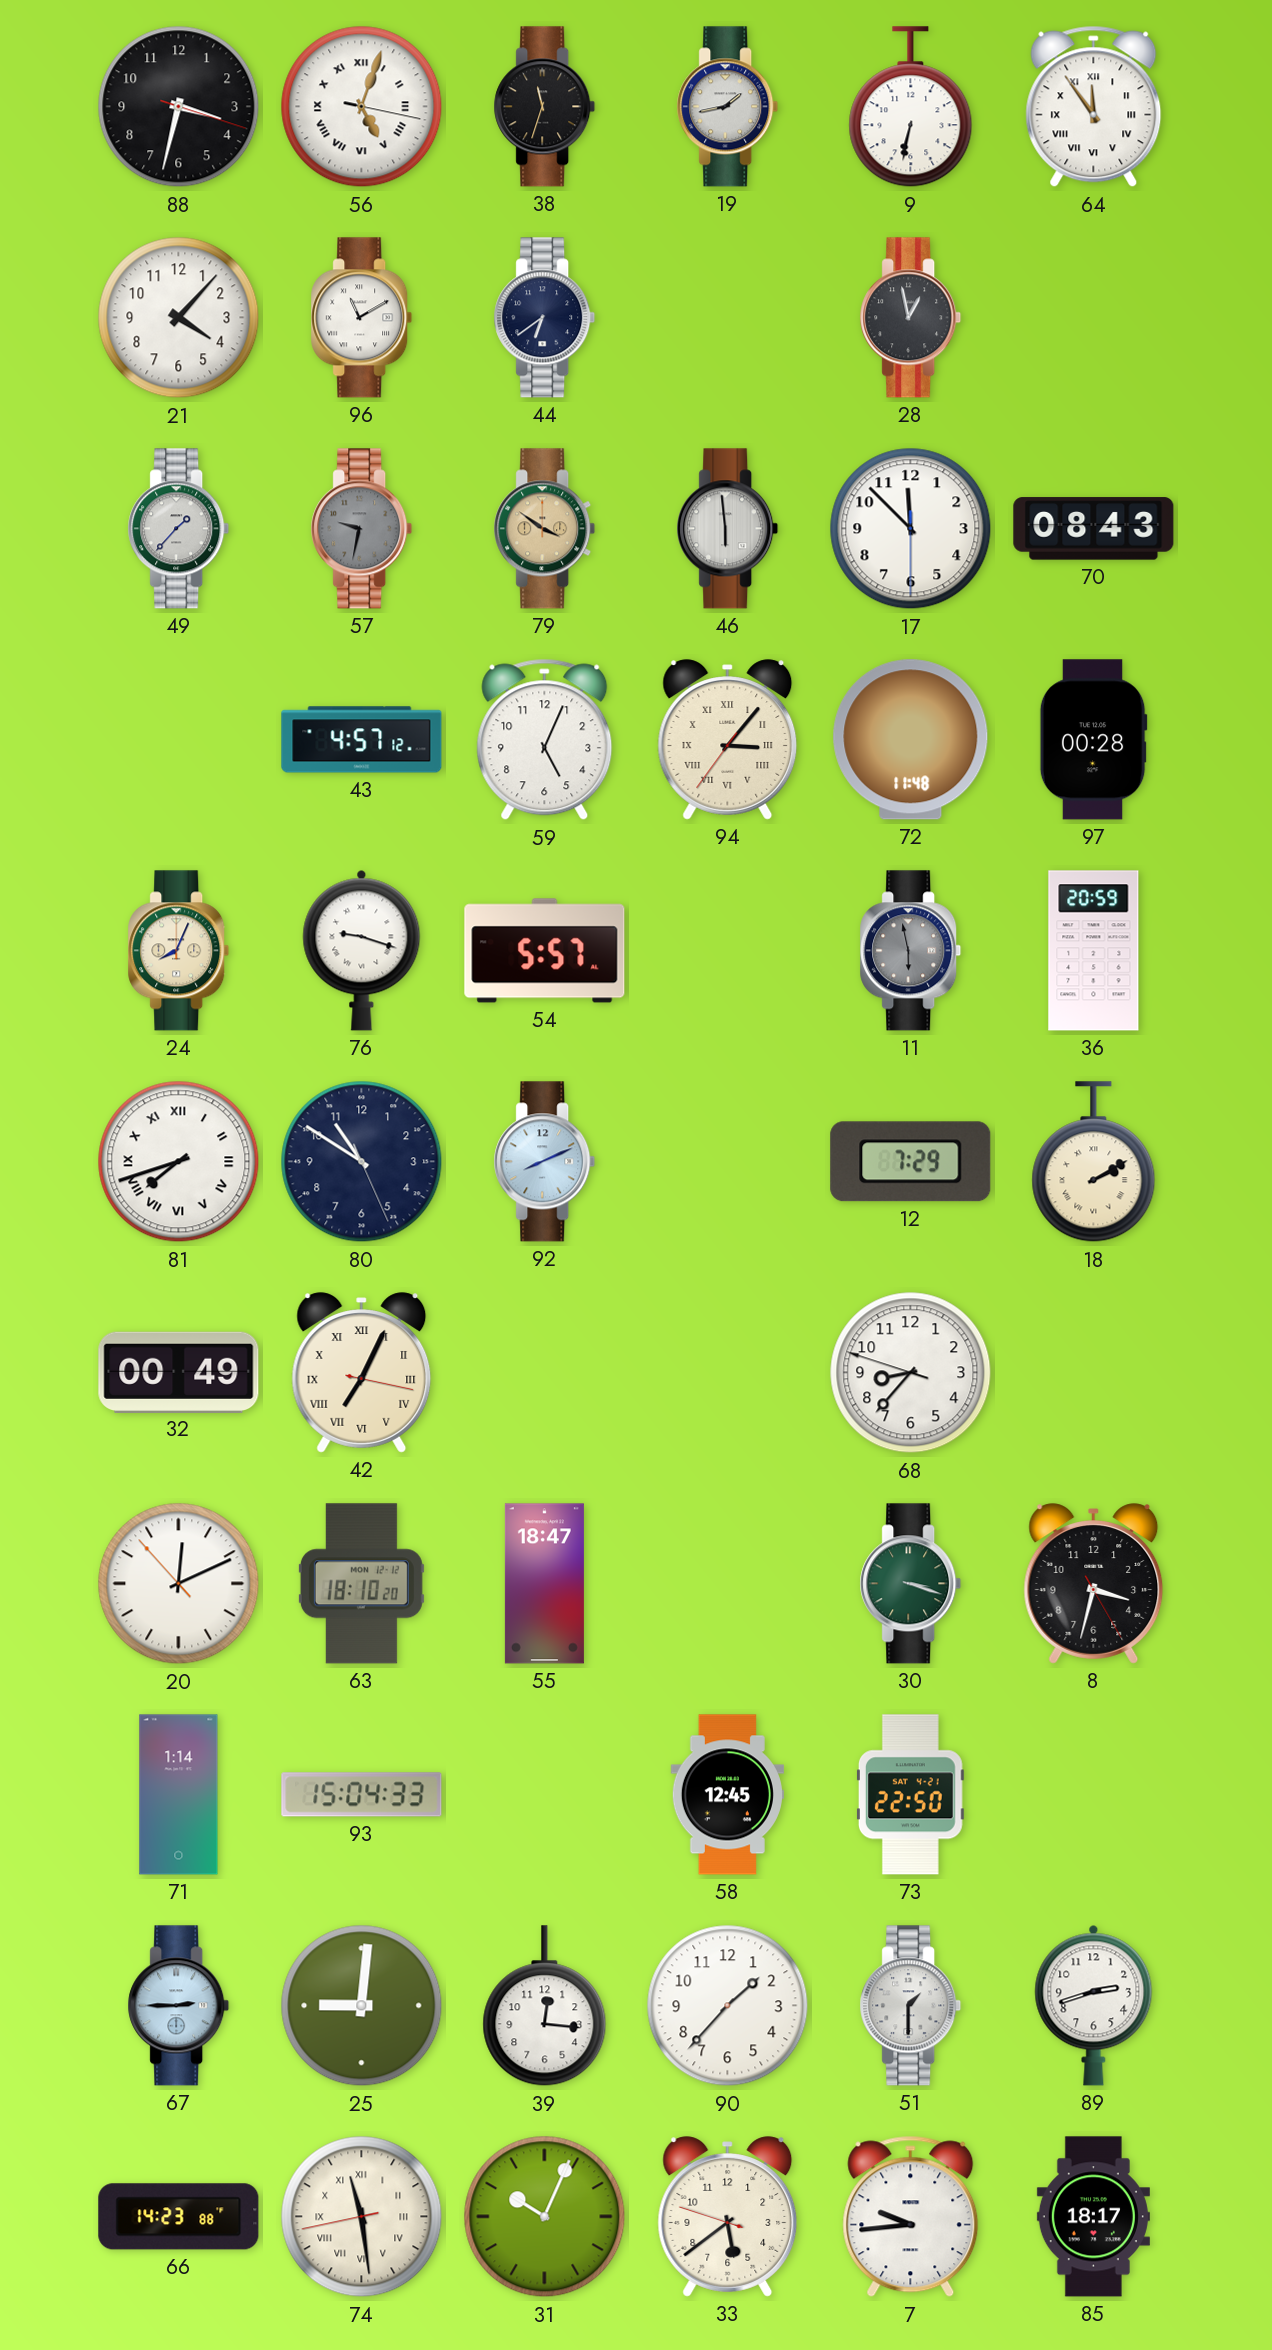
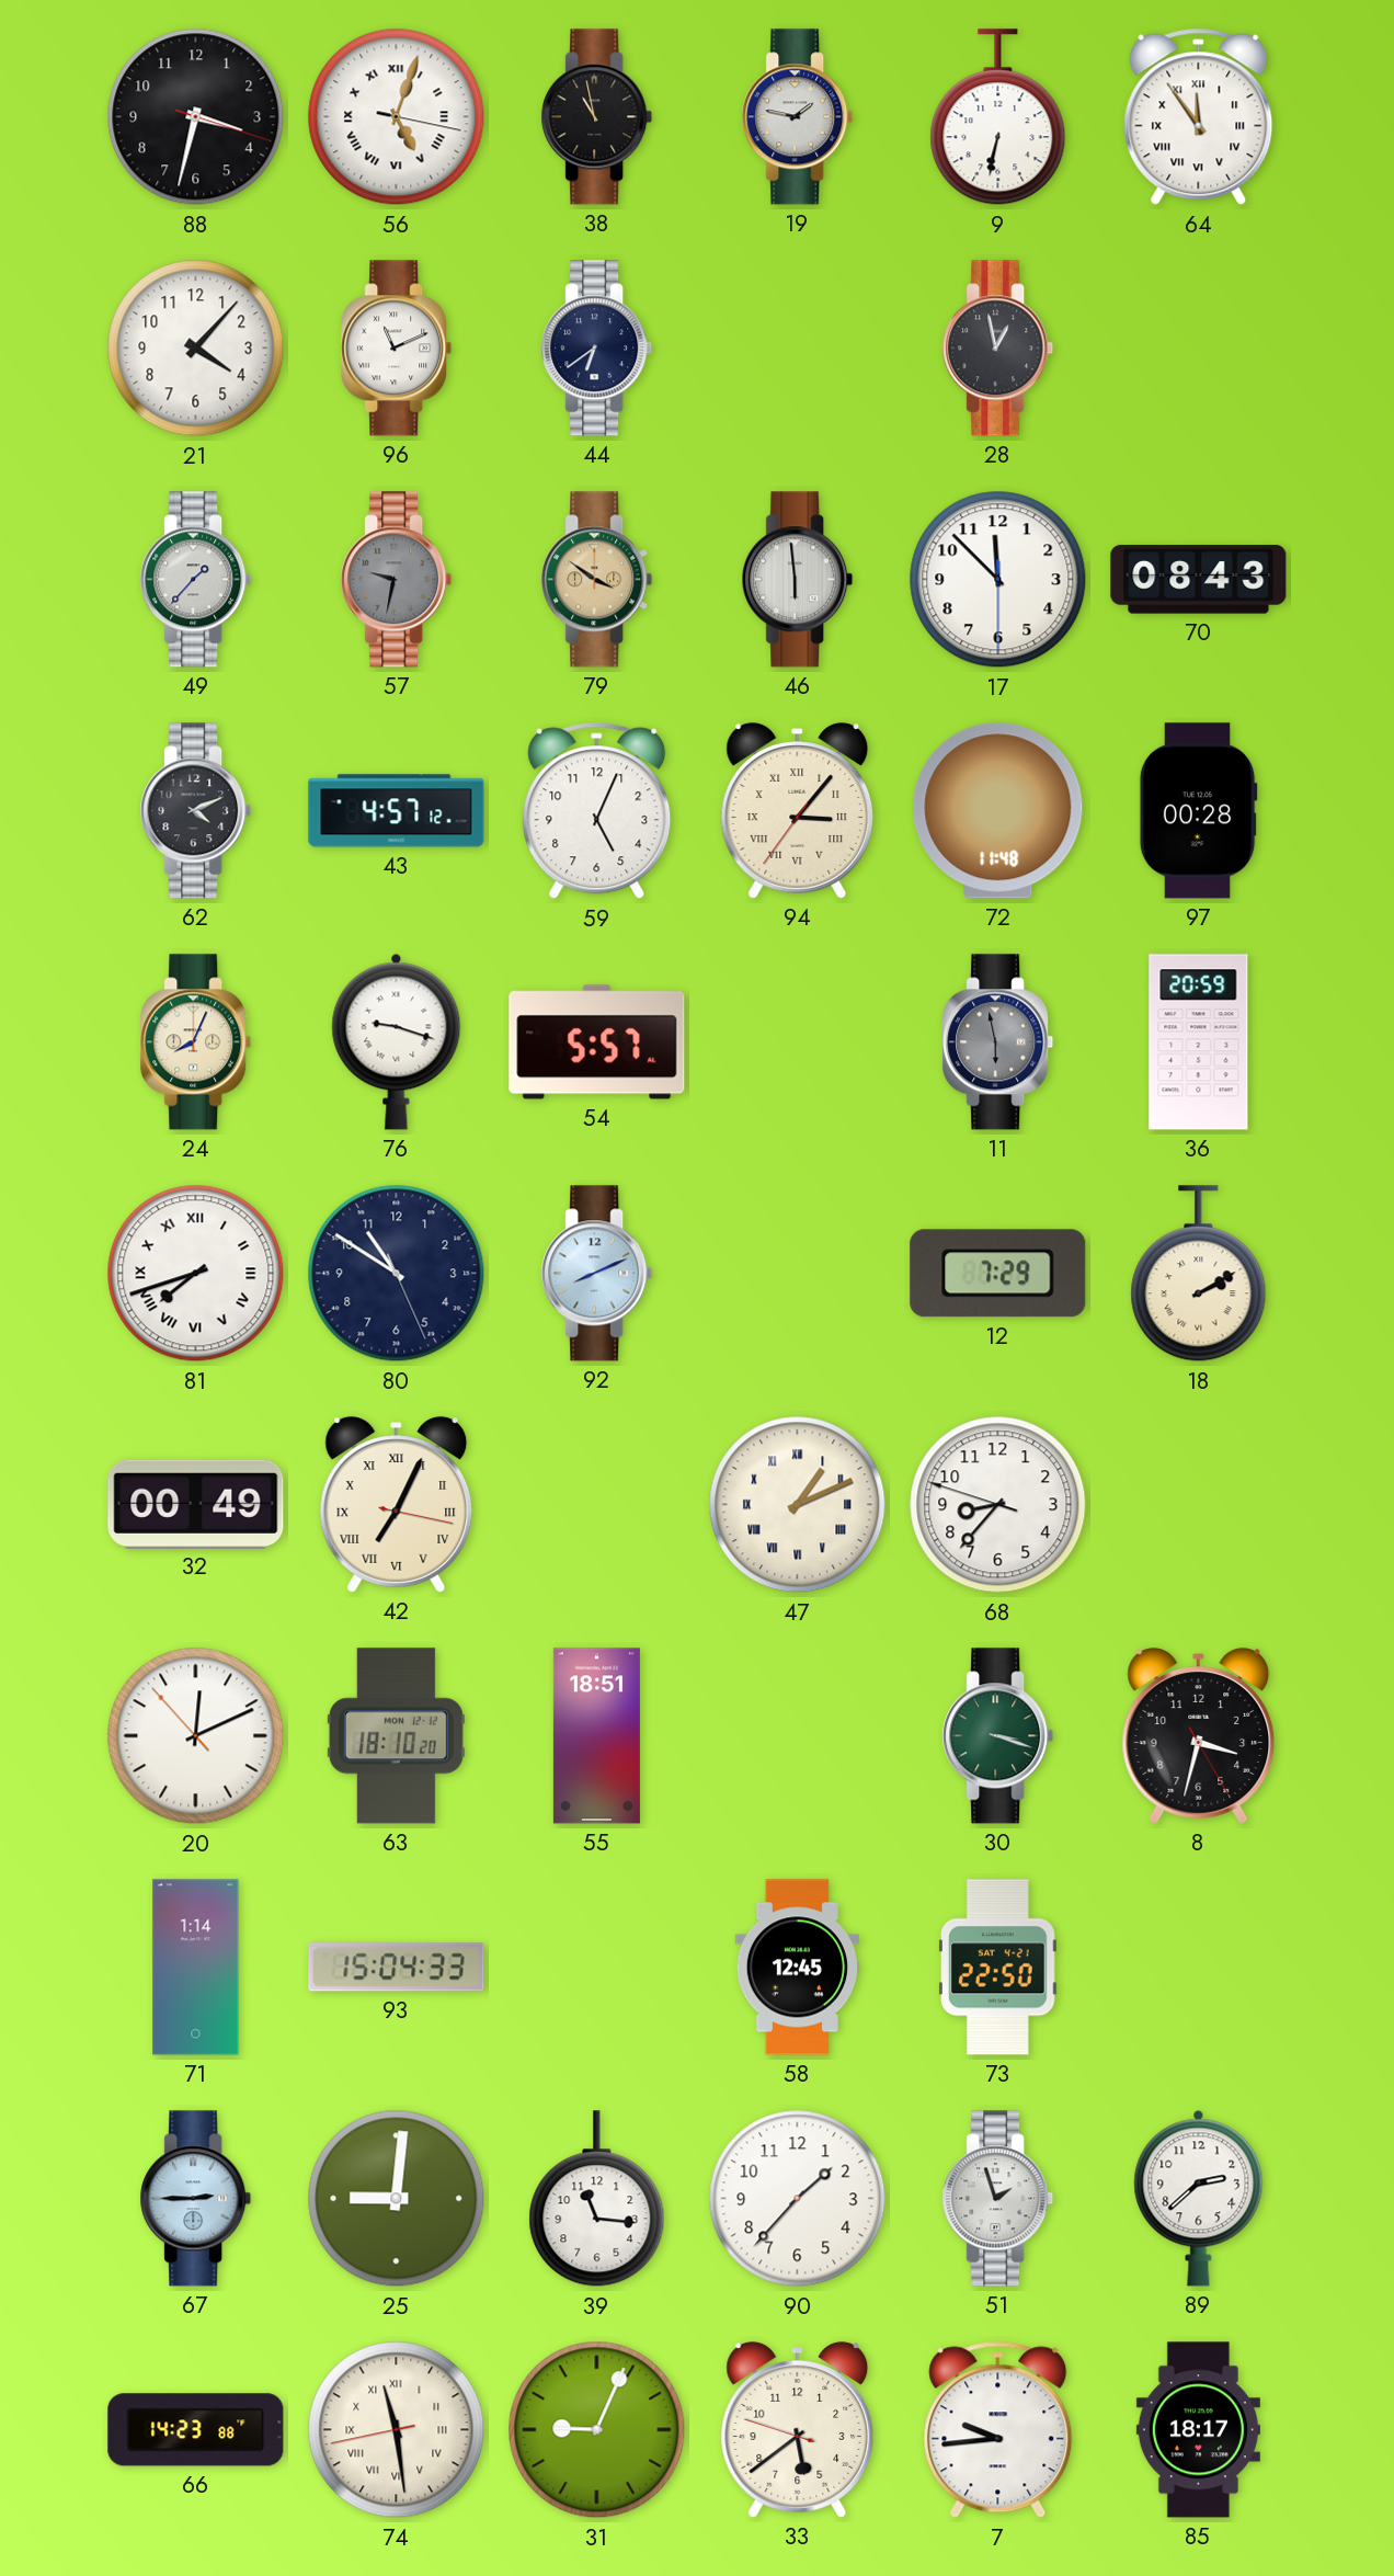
38: 11:33 -> 10:58
19: 1:43 -> 1:47
96: 11:10 -> 11:11
62: none -> 4:11
47: none -> 1:11
55: 18:47 -> 18:51
39: 12:16 -> 11:16
51: 1:30 -> 1:57
89: 2:42 -> 2:38
31: 10:04 -> 9:04
